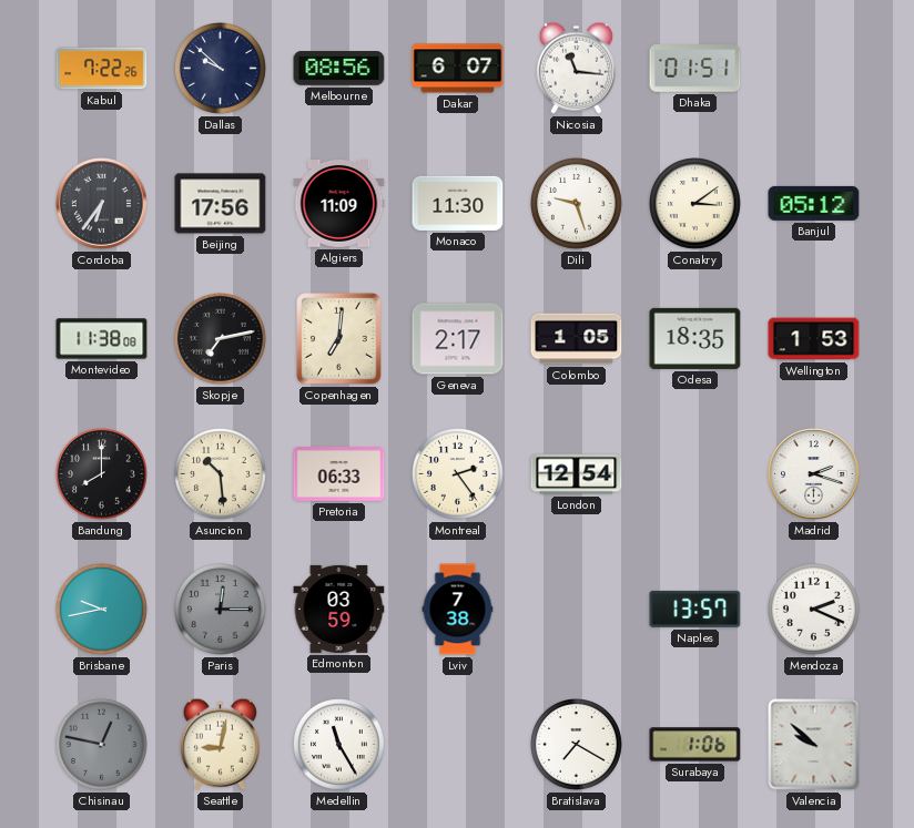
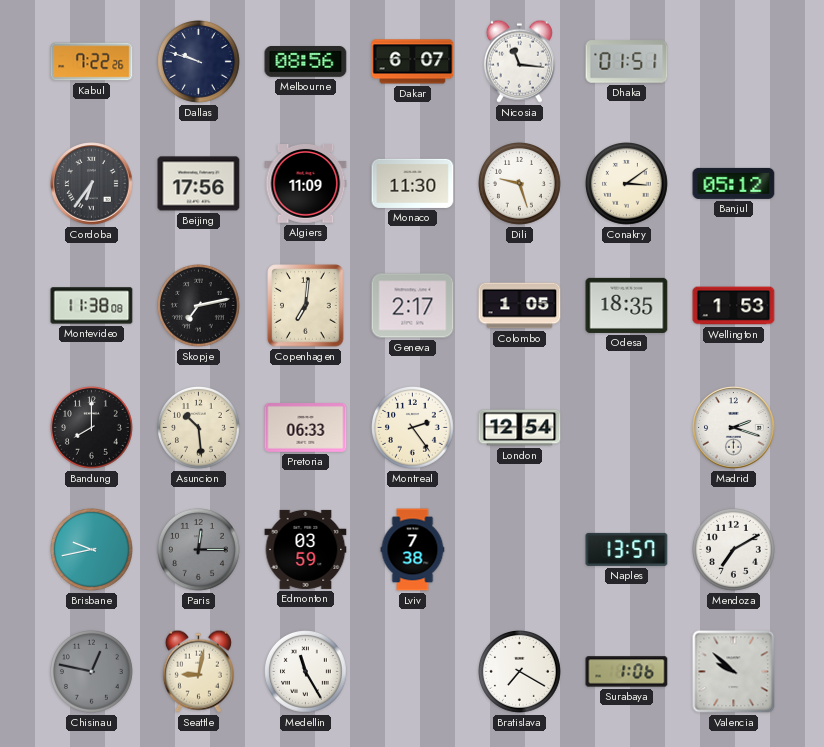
Dallas: 9:52 -> 9:48
Mendoza: 2:19 -> 7:10
